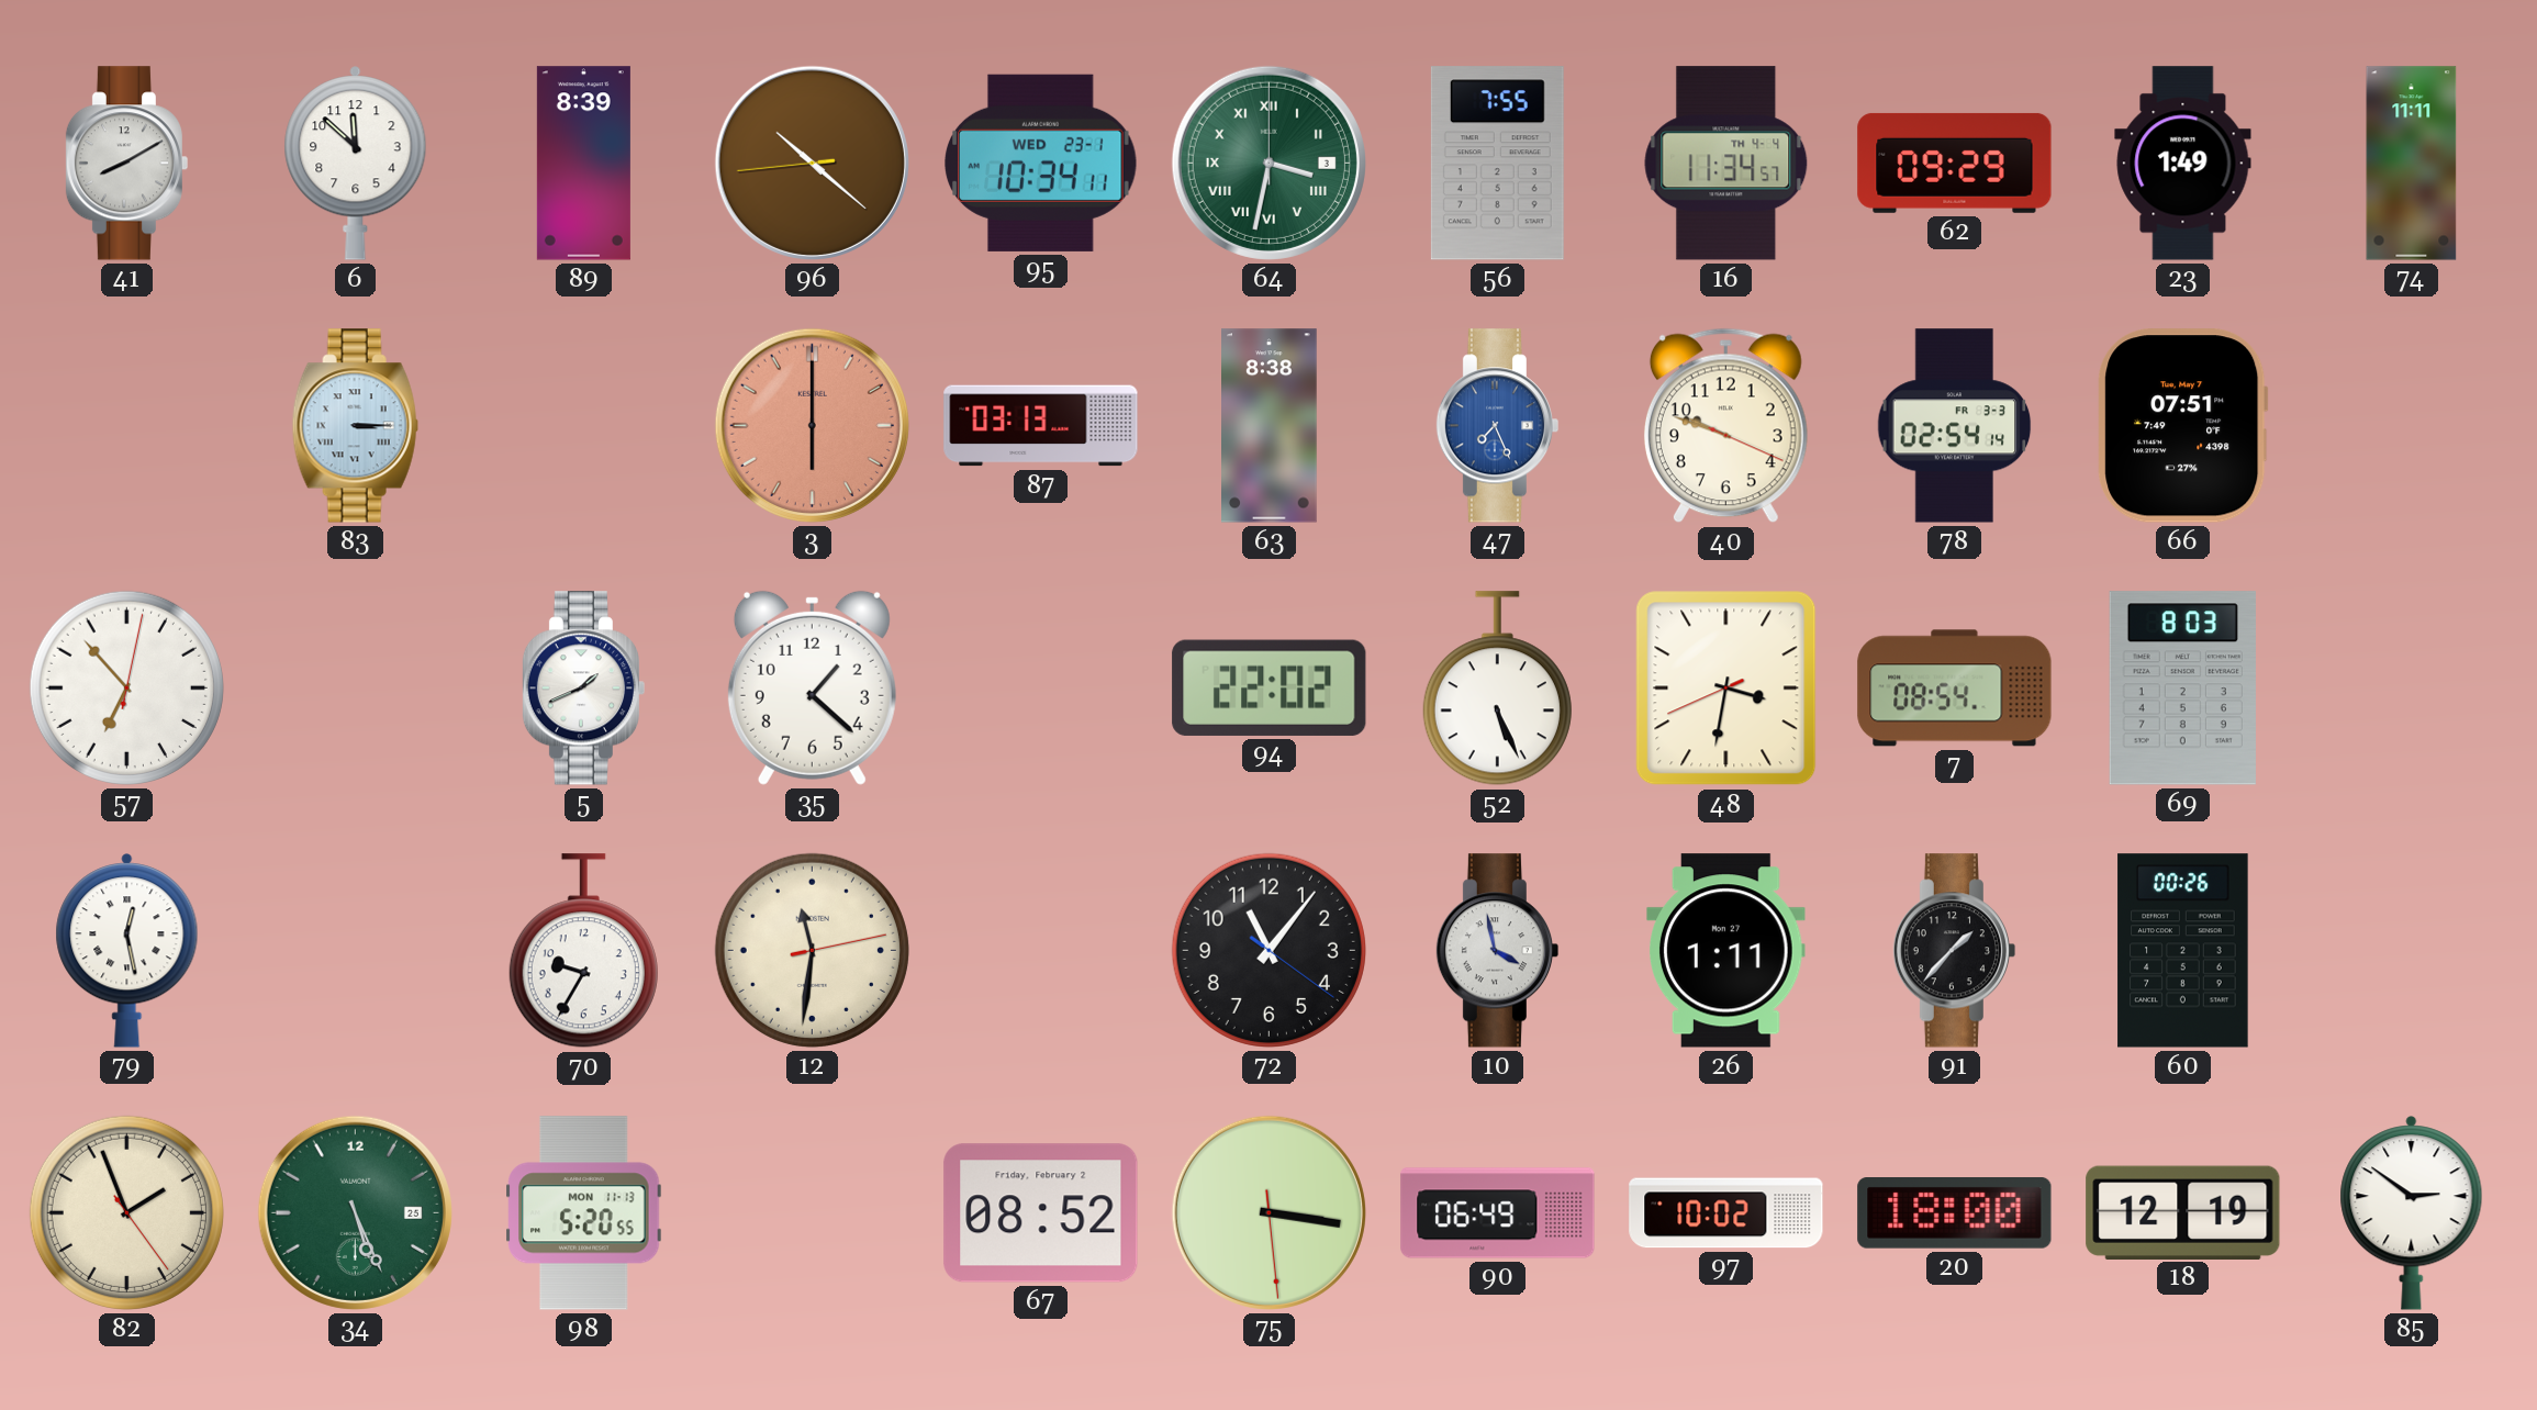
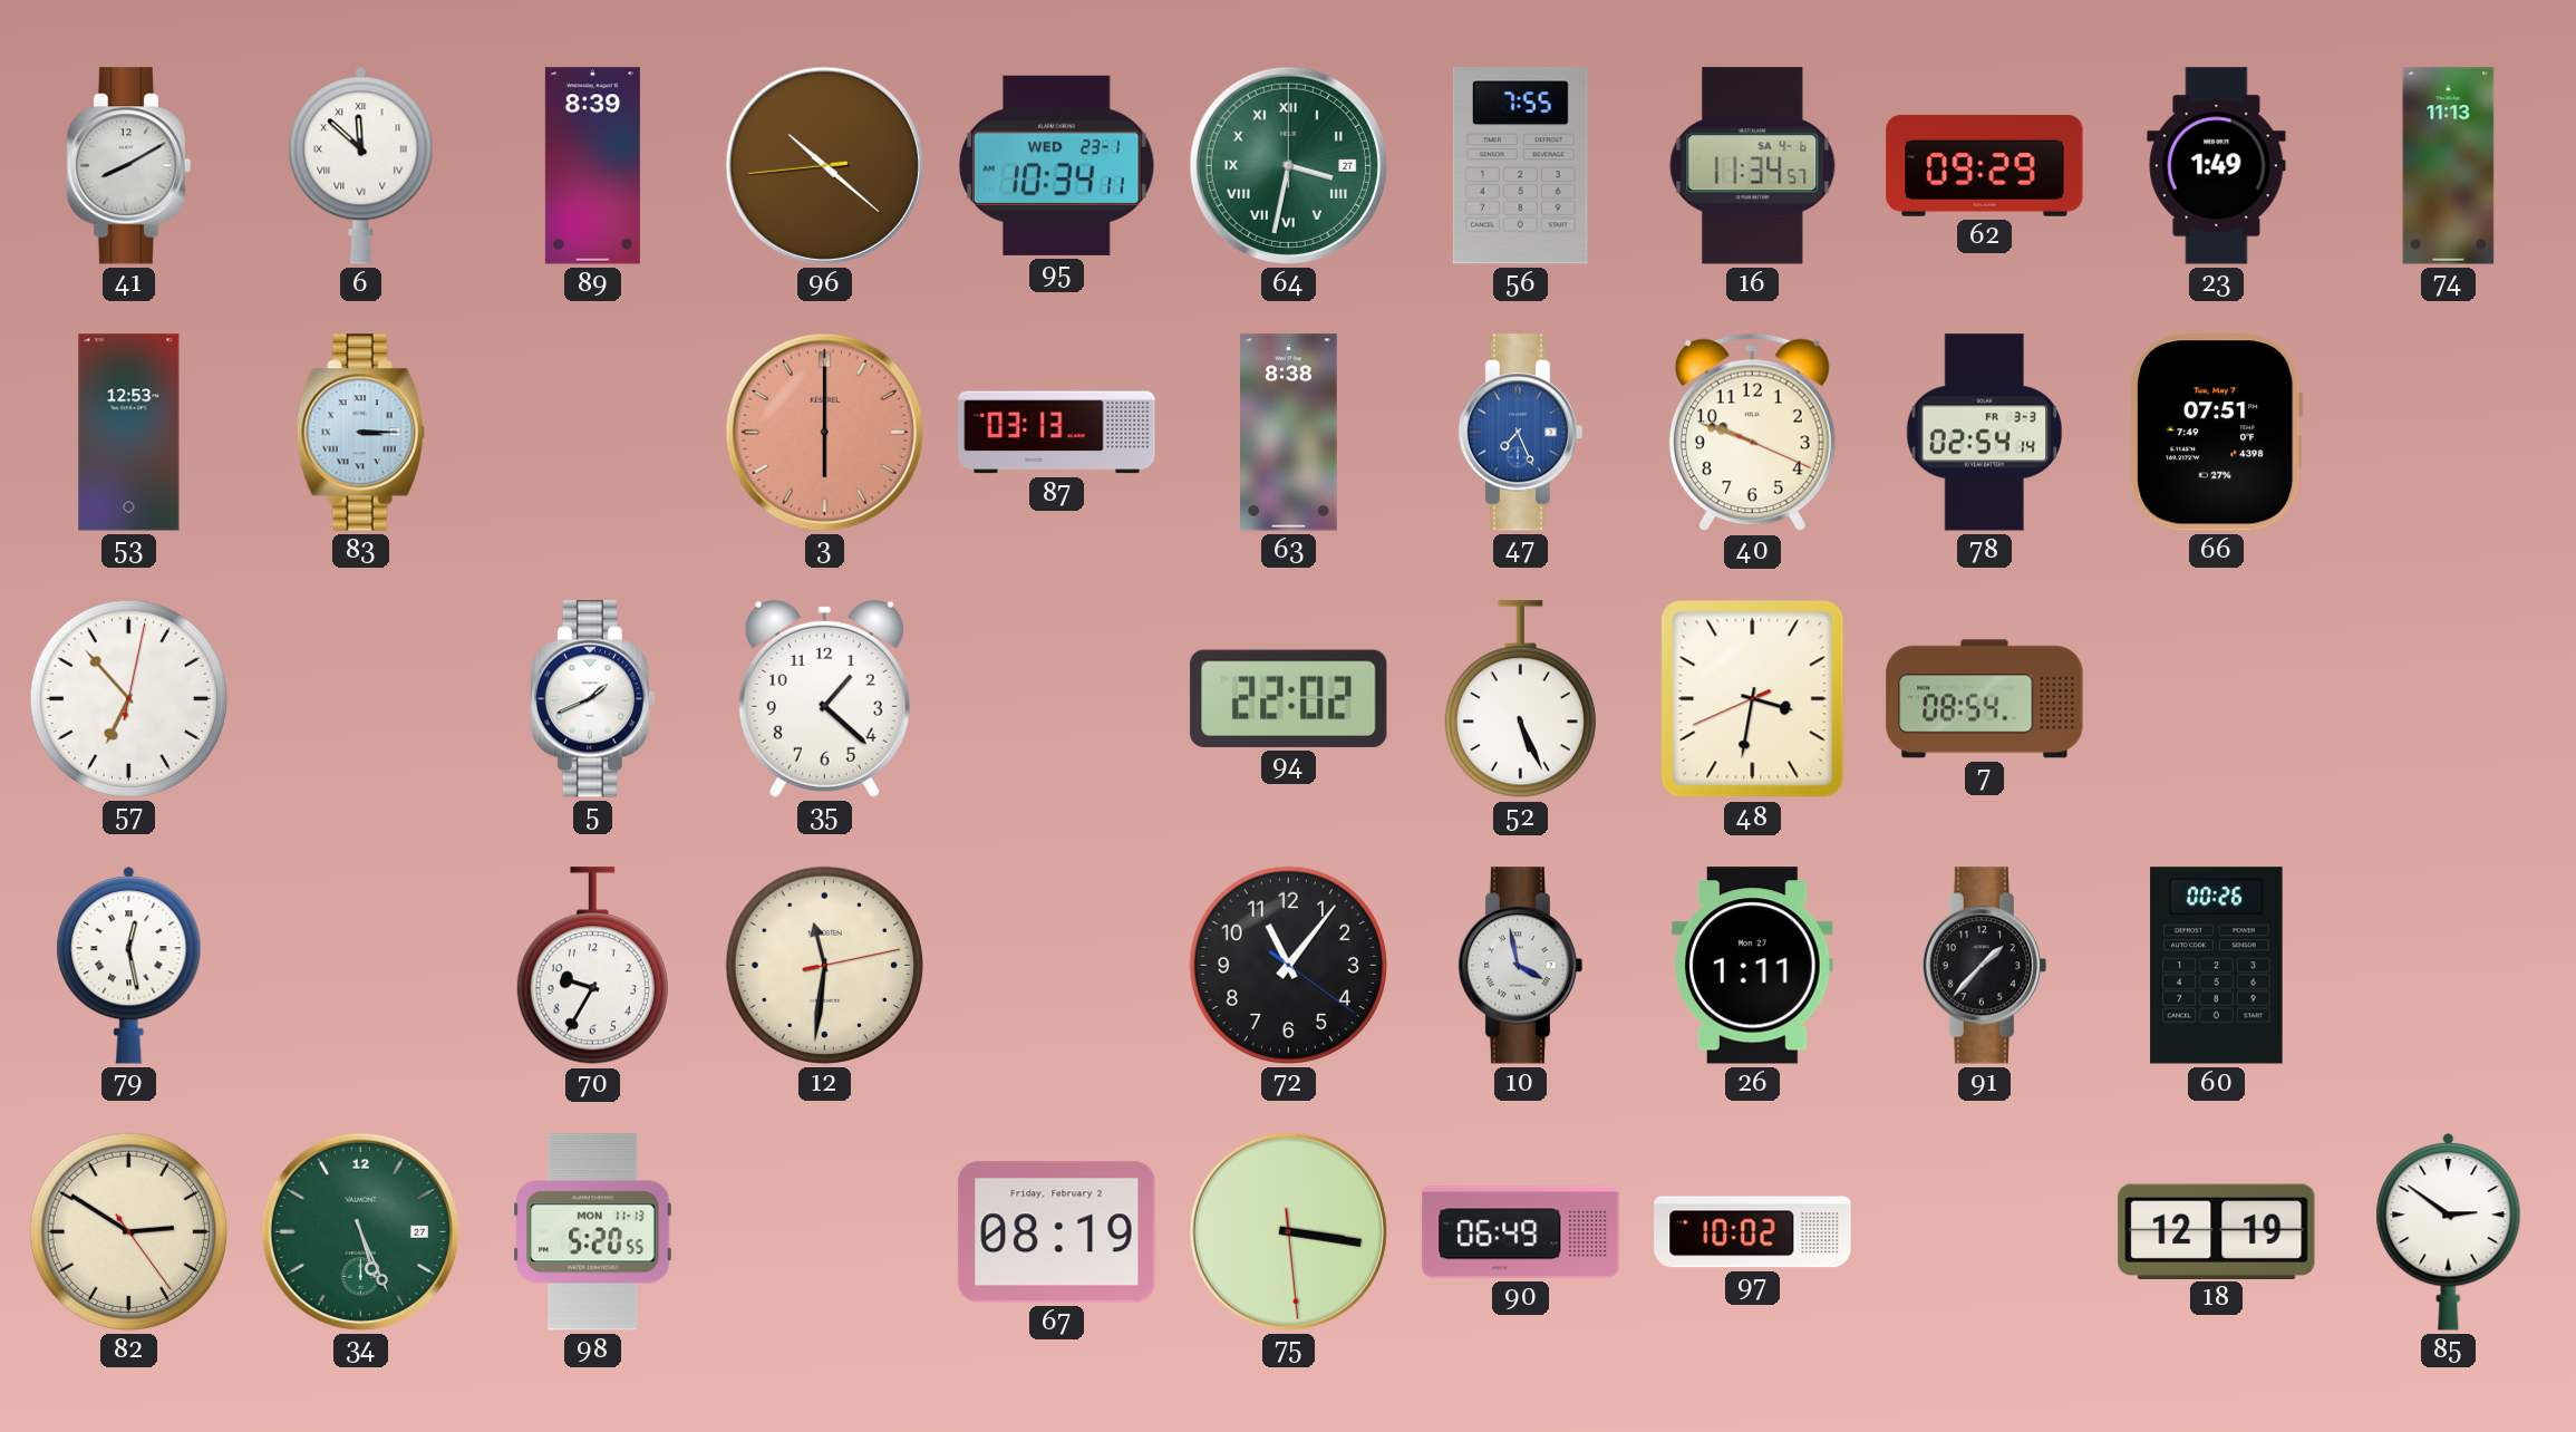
6 numerals: Arabic -> Roman
64 date: 3 -> 27
16 date: TH 4-4 -> SA 4-6
74: 11:11 -> 11:13
53: none -> 12:53
69: 8:03 -> none
82: 1:56 -> 2:50
34 date: 25 -> 27
67: 08:52 -> 08:19
20: 18:00 -> none
